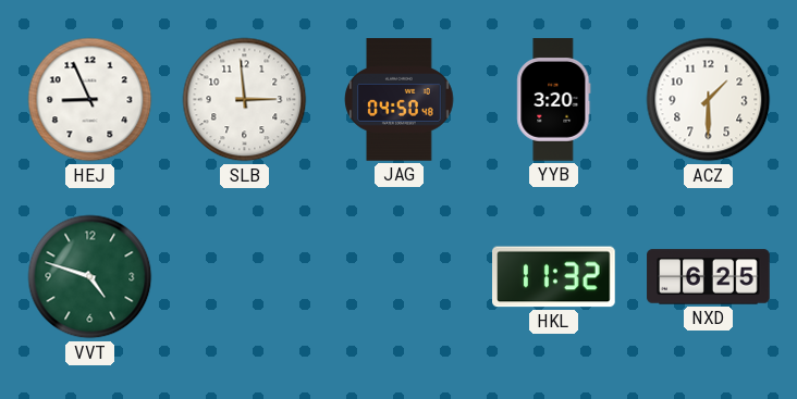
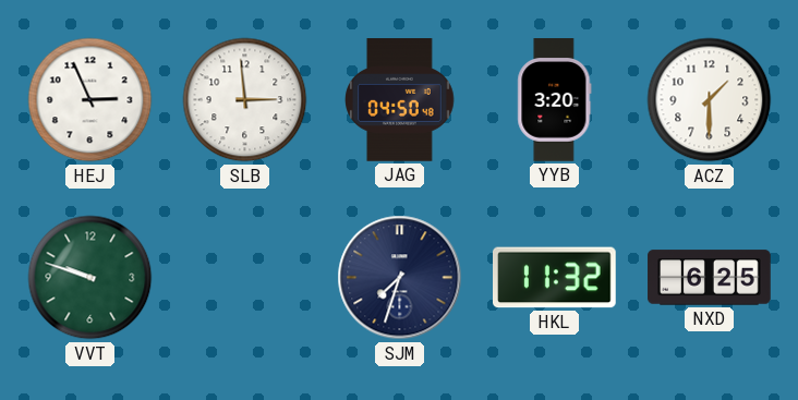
HEJ: 8:56 -> 2:56
VVT: 4:48 -> 9:48
SJM: none -> 7:33
